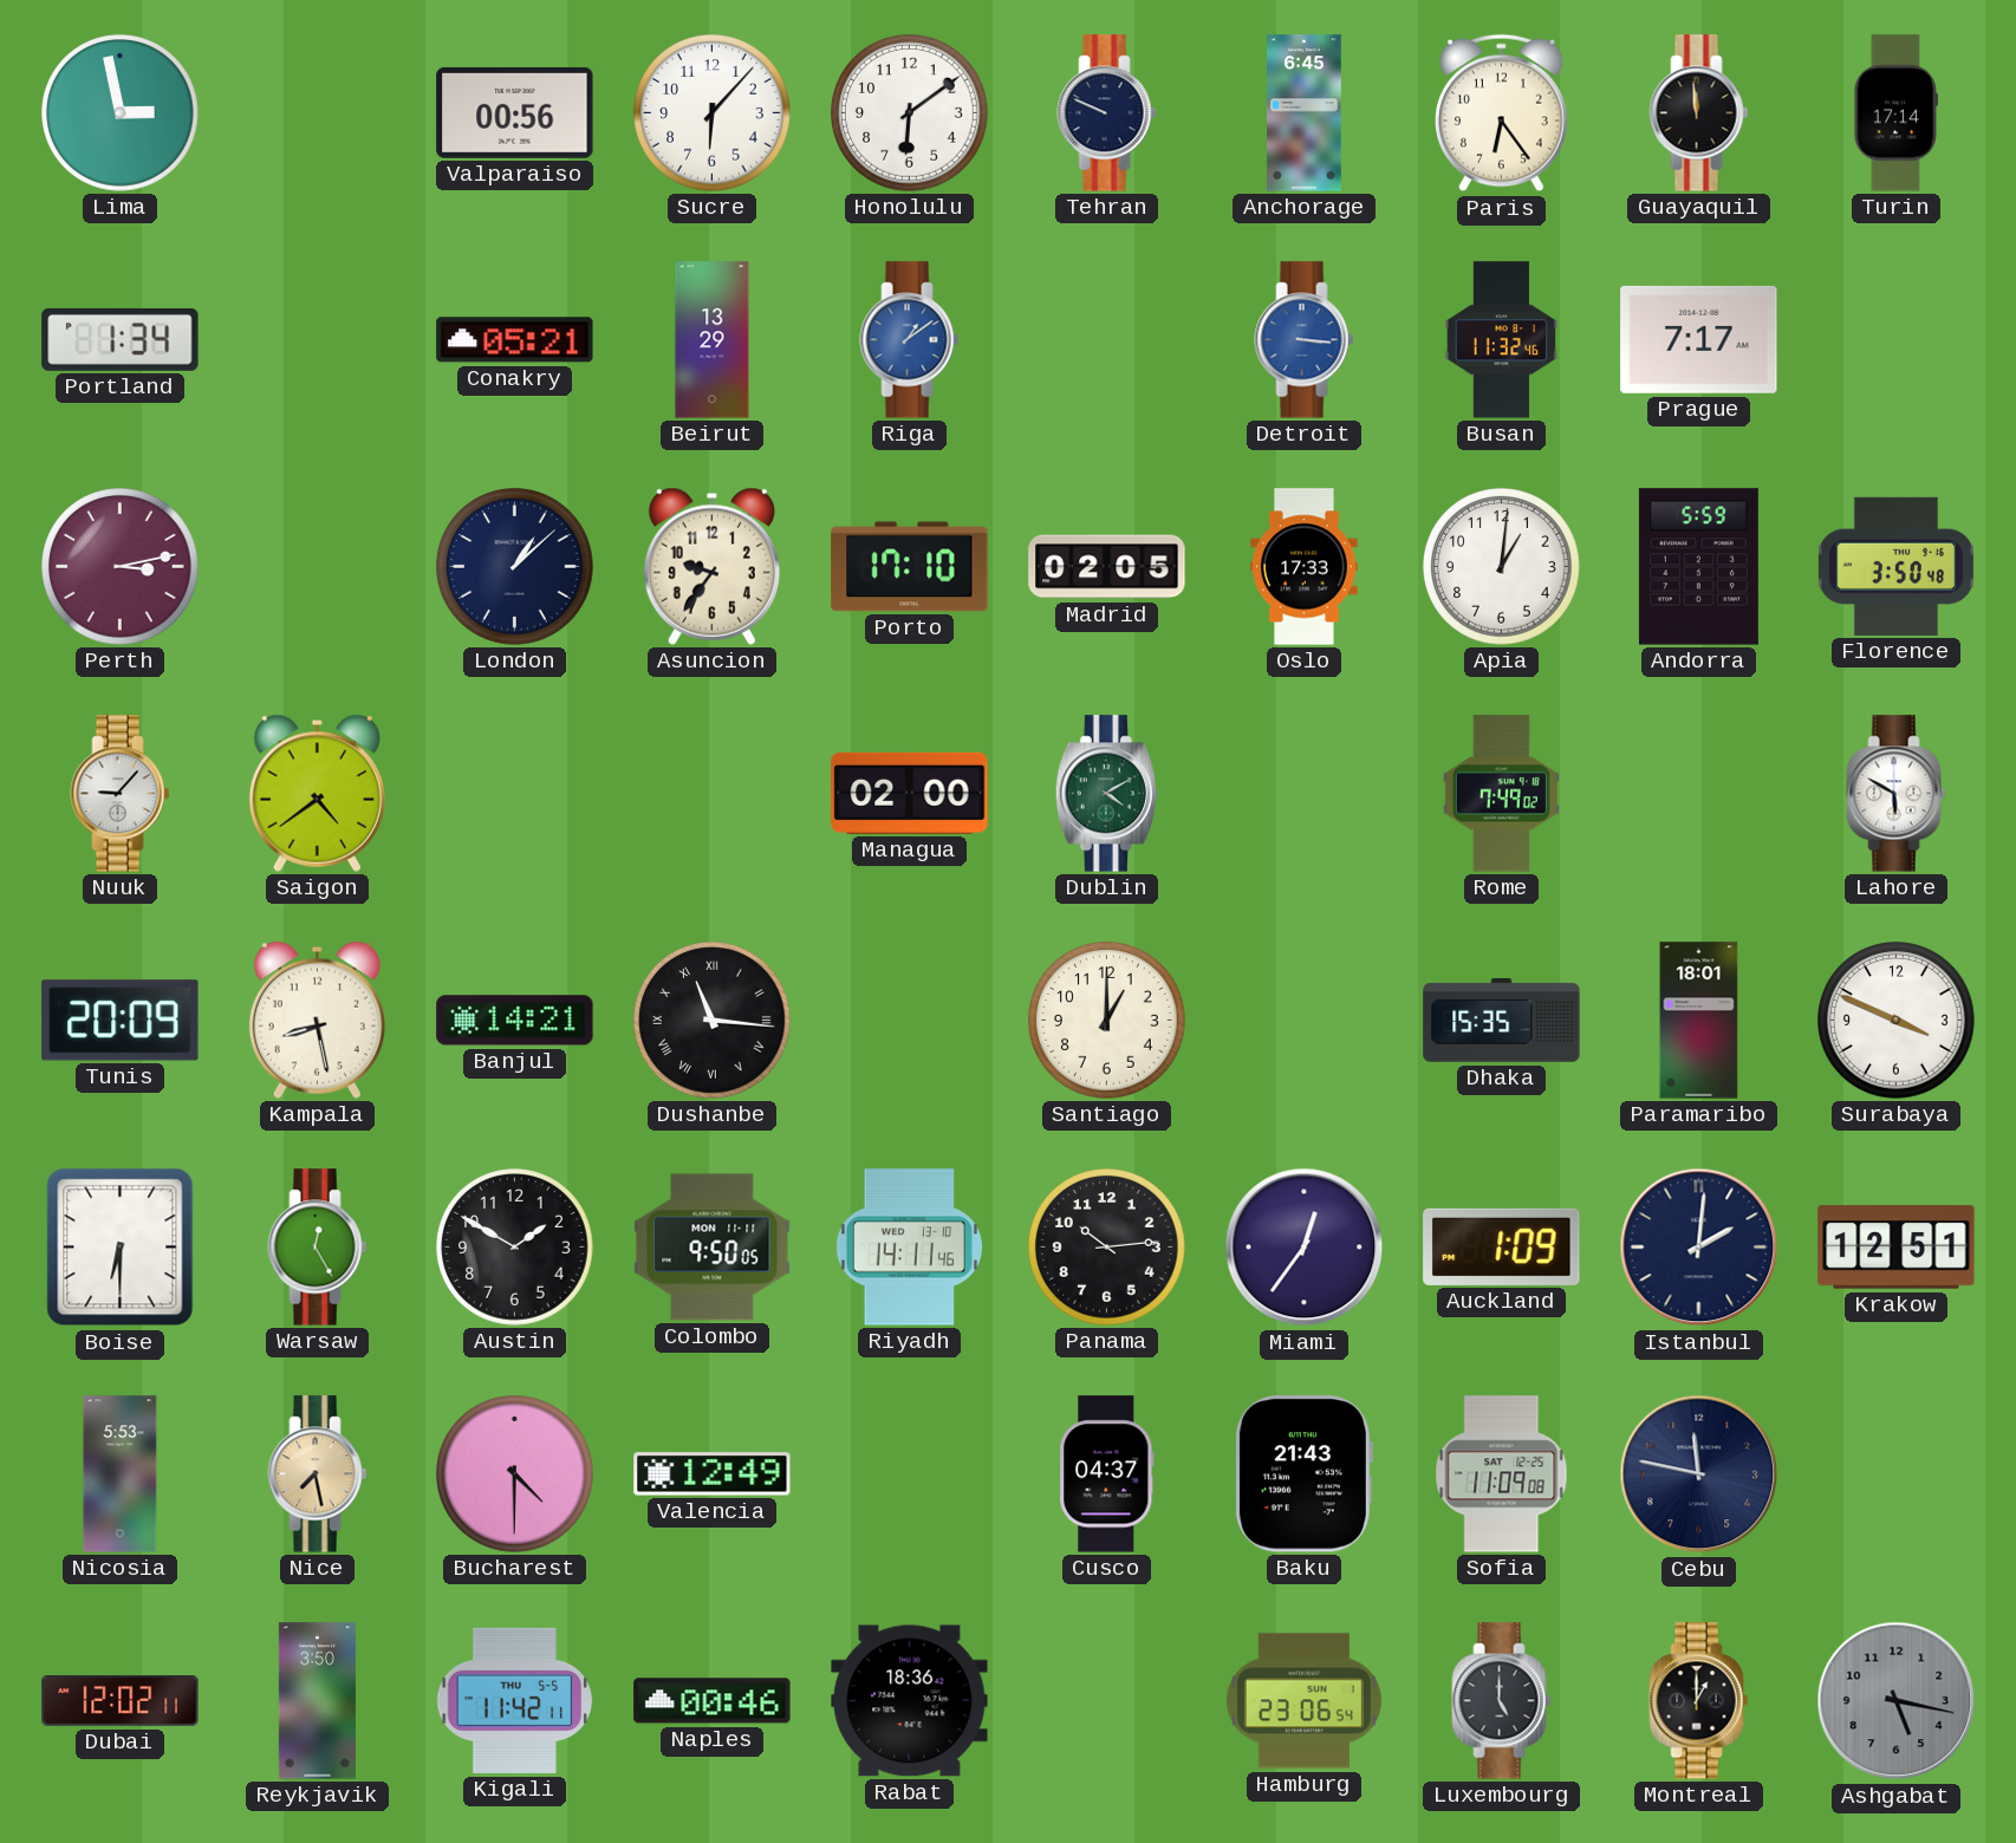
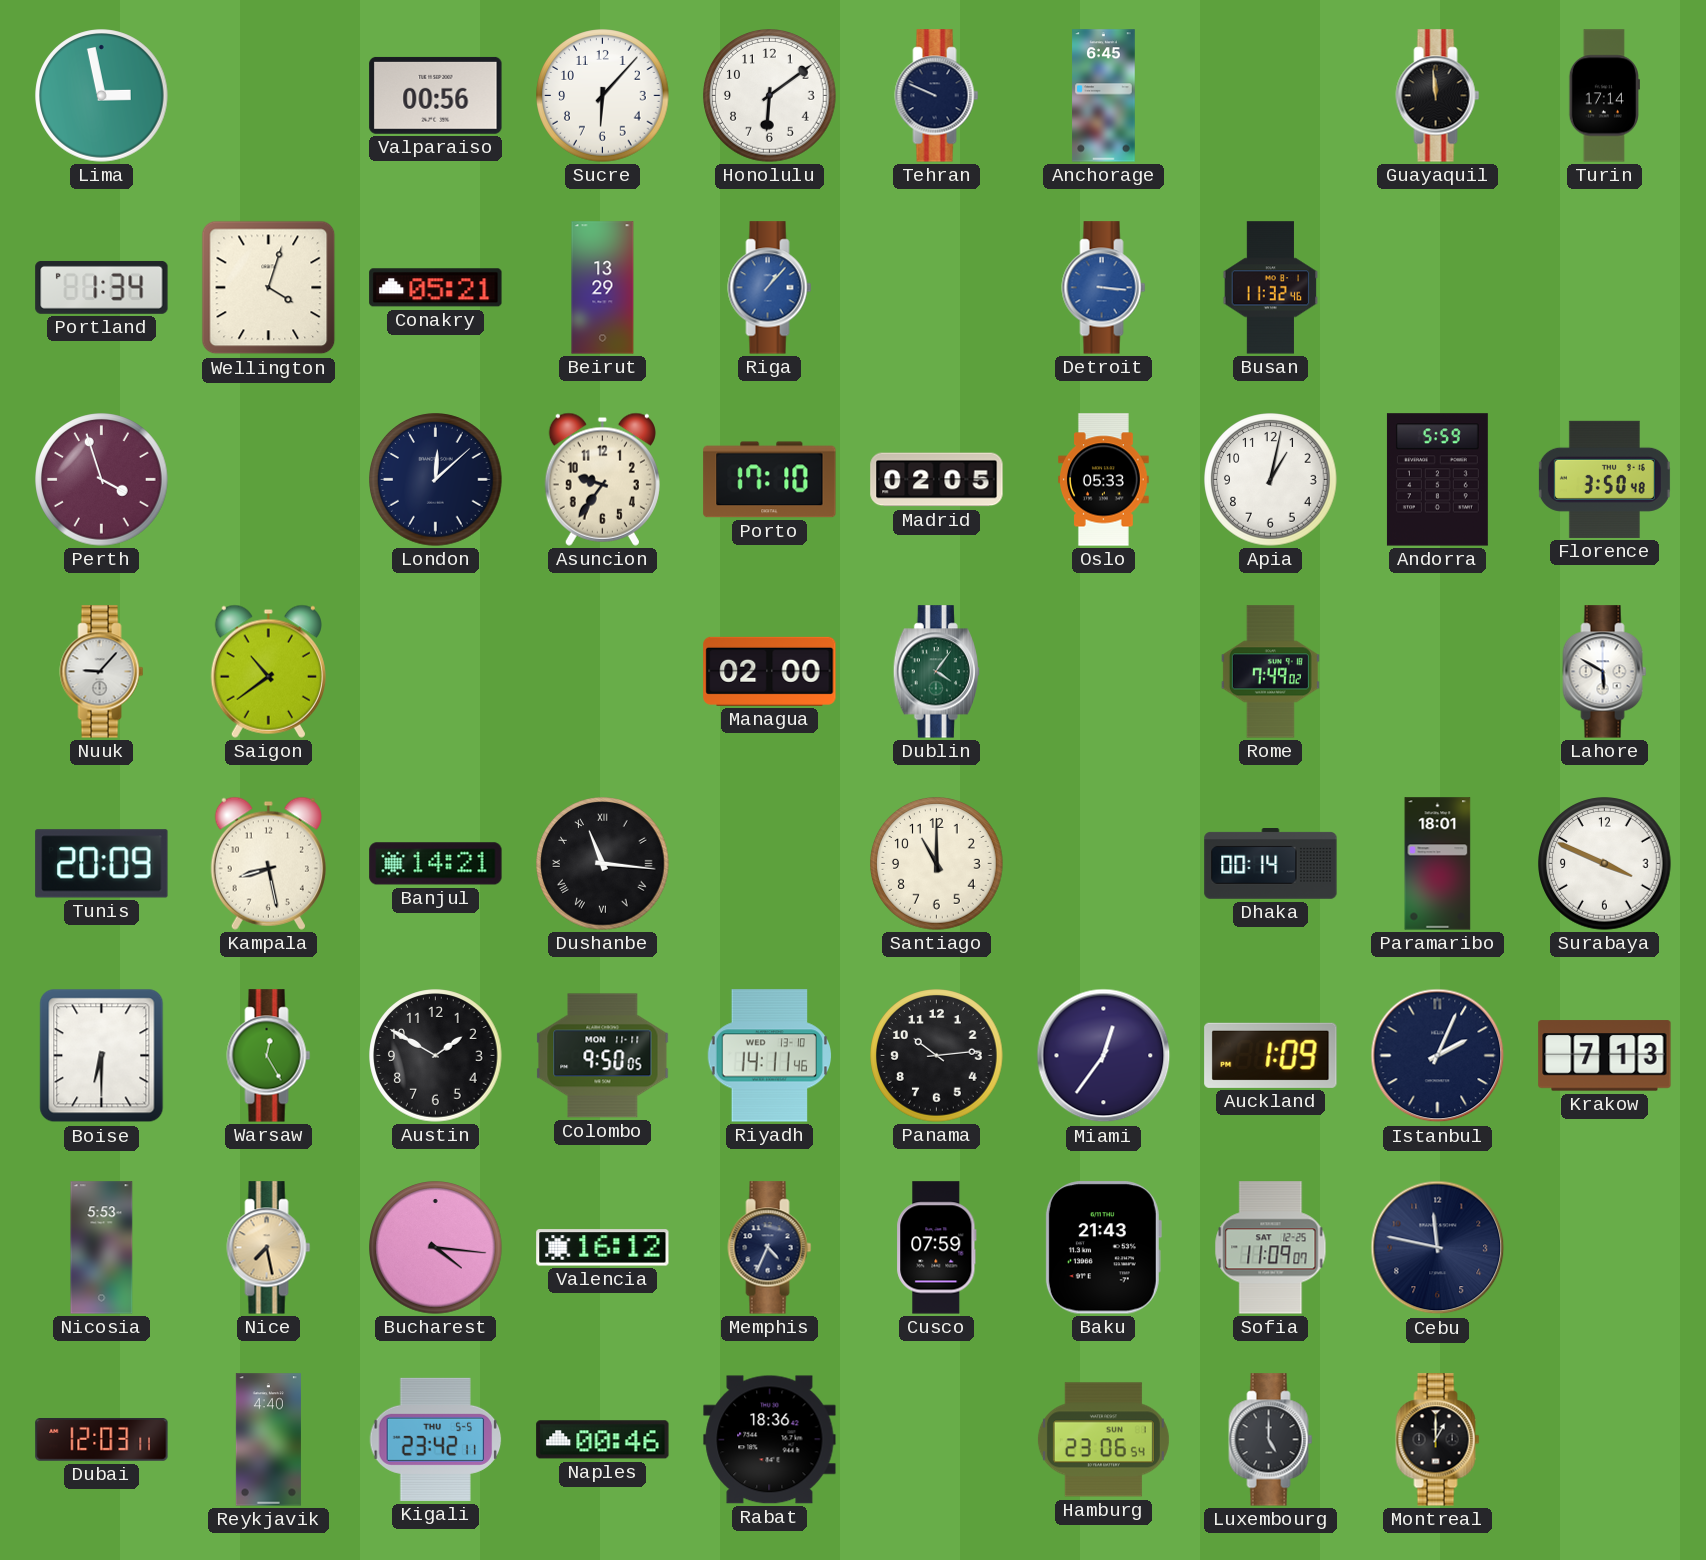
Paris: 6:24 -> none
Wellington: none -> 4:03
Riga: 1:09 -> 1:07
Prague: 7:17 -> none
Perth: 3:13 -> 3:57
London: 1:08 -> 12:08
Oslo: 17:33 -> 05:33
Apia: 1:01 -> 1:02
Saigon: 4:39 -> 10:39
Dublin: 4:10 -> 4:06
Santiago: 1:00 -> 11:00
Dhaka: 15:35 -> 00:14
Istanbul: 2:01 -> 2:04
Krakow: 12:51 -> 7:13
Bucharest: 4:30 -> 4:16
Valencia: 12:49 -> 16:12
Memphis: none -> 4:34
Cusco: 04:37 -> 07:59
Sofia: 11:09:08 -> 11:09:07
Dubai: 12:02 -> 12:03
Reykjavik: 3:50 -> 4:40
Kigali: 11:42 -> 23:42
Ashgabat: 5:17 -> none
